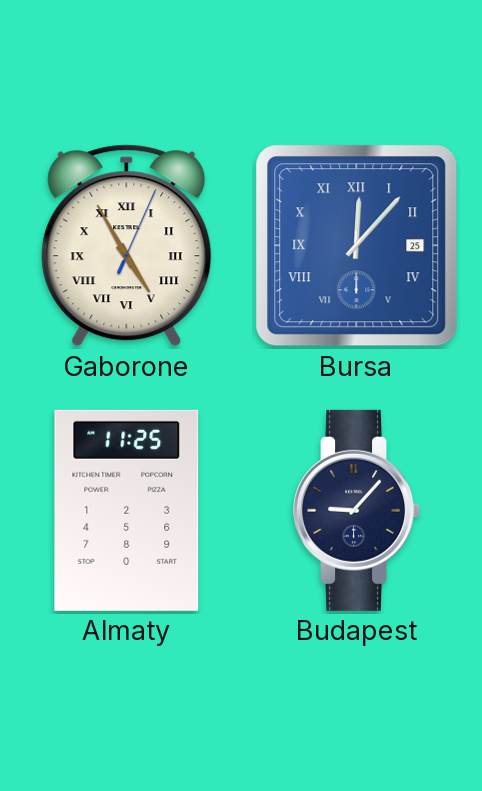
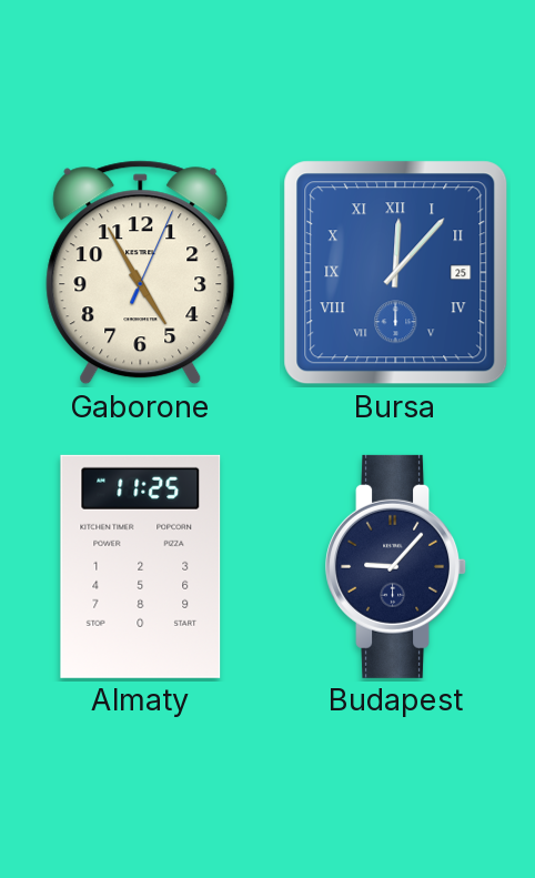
Gaborone numerals: Roman -> Arabic
